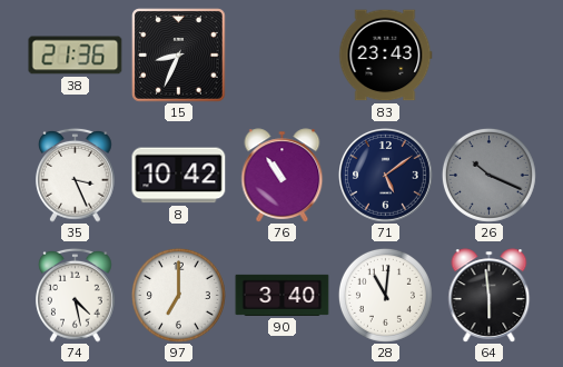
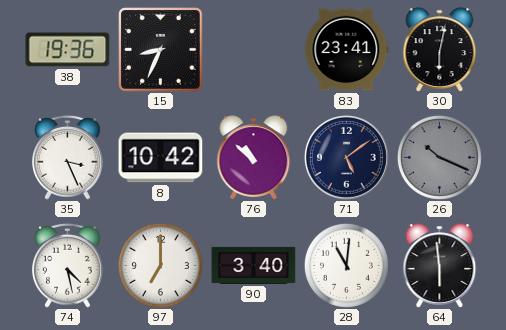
38: 21:36 -> 19:36
83: 23:43 -> 23:41
30: none -> 6:02
76: 10:54 -> 10:52
